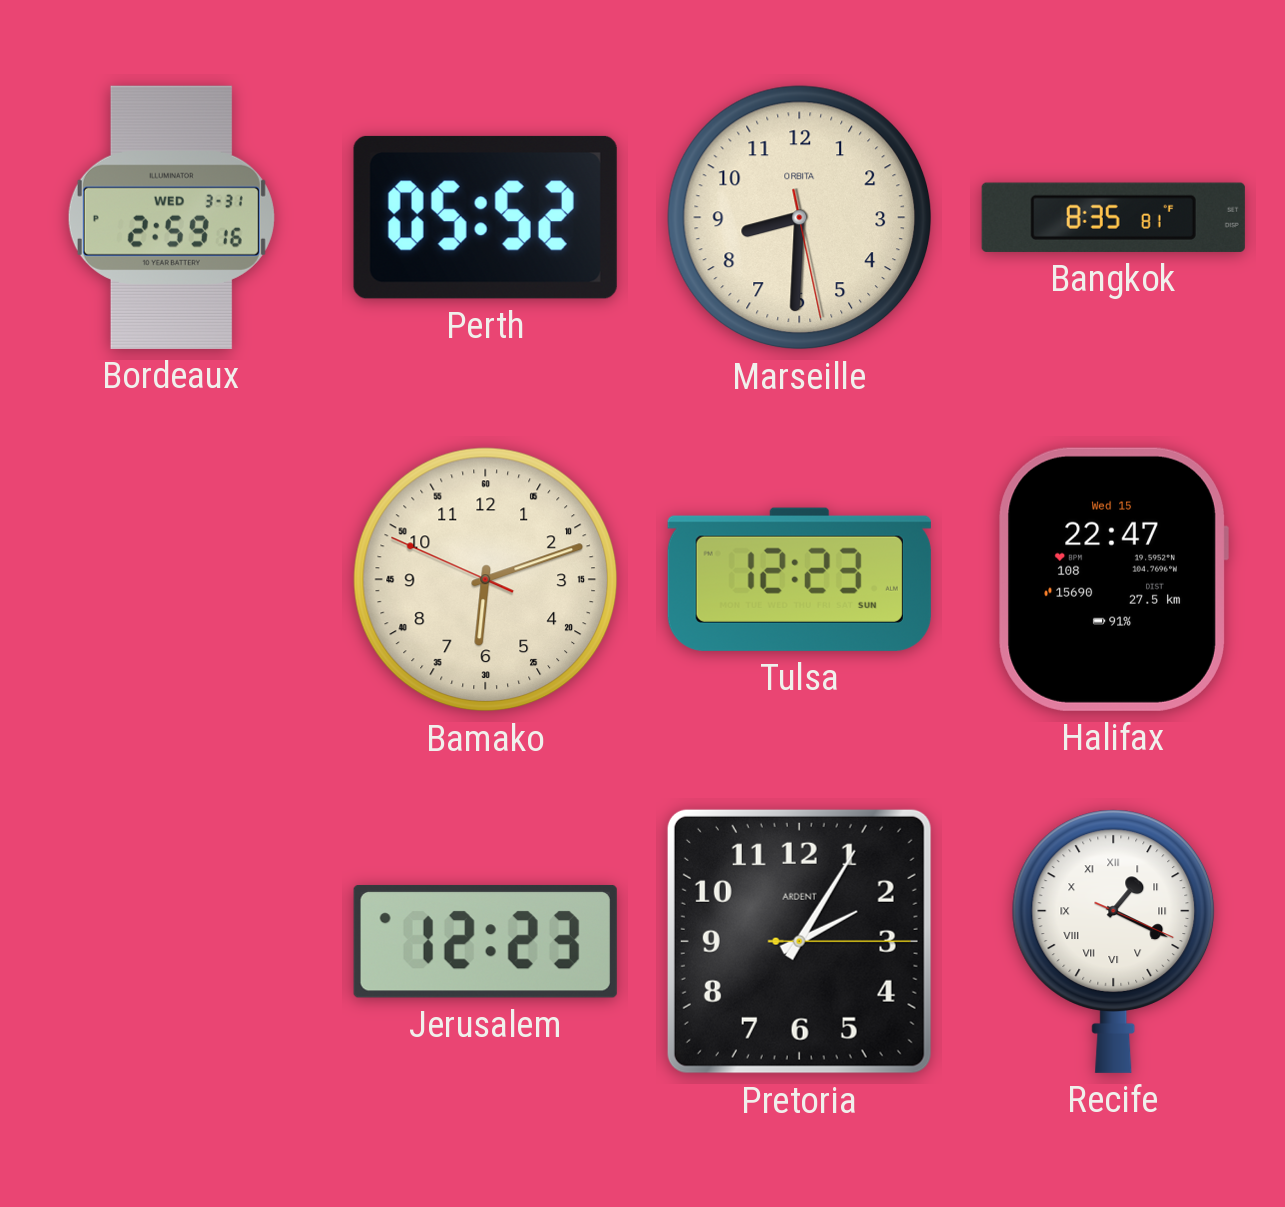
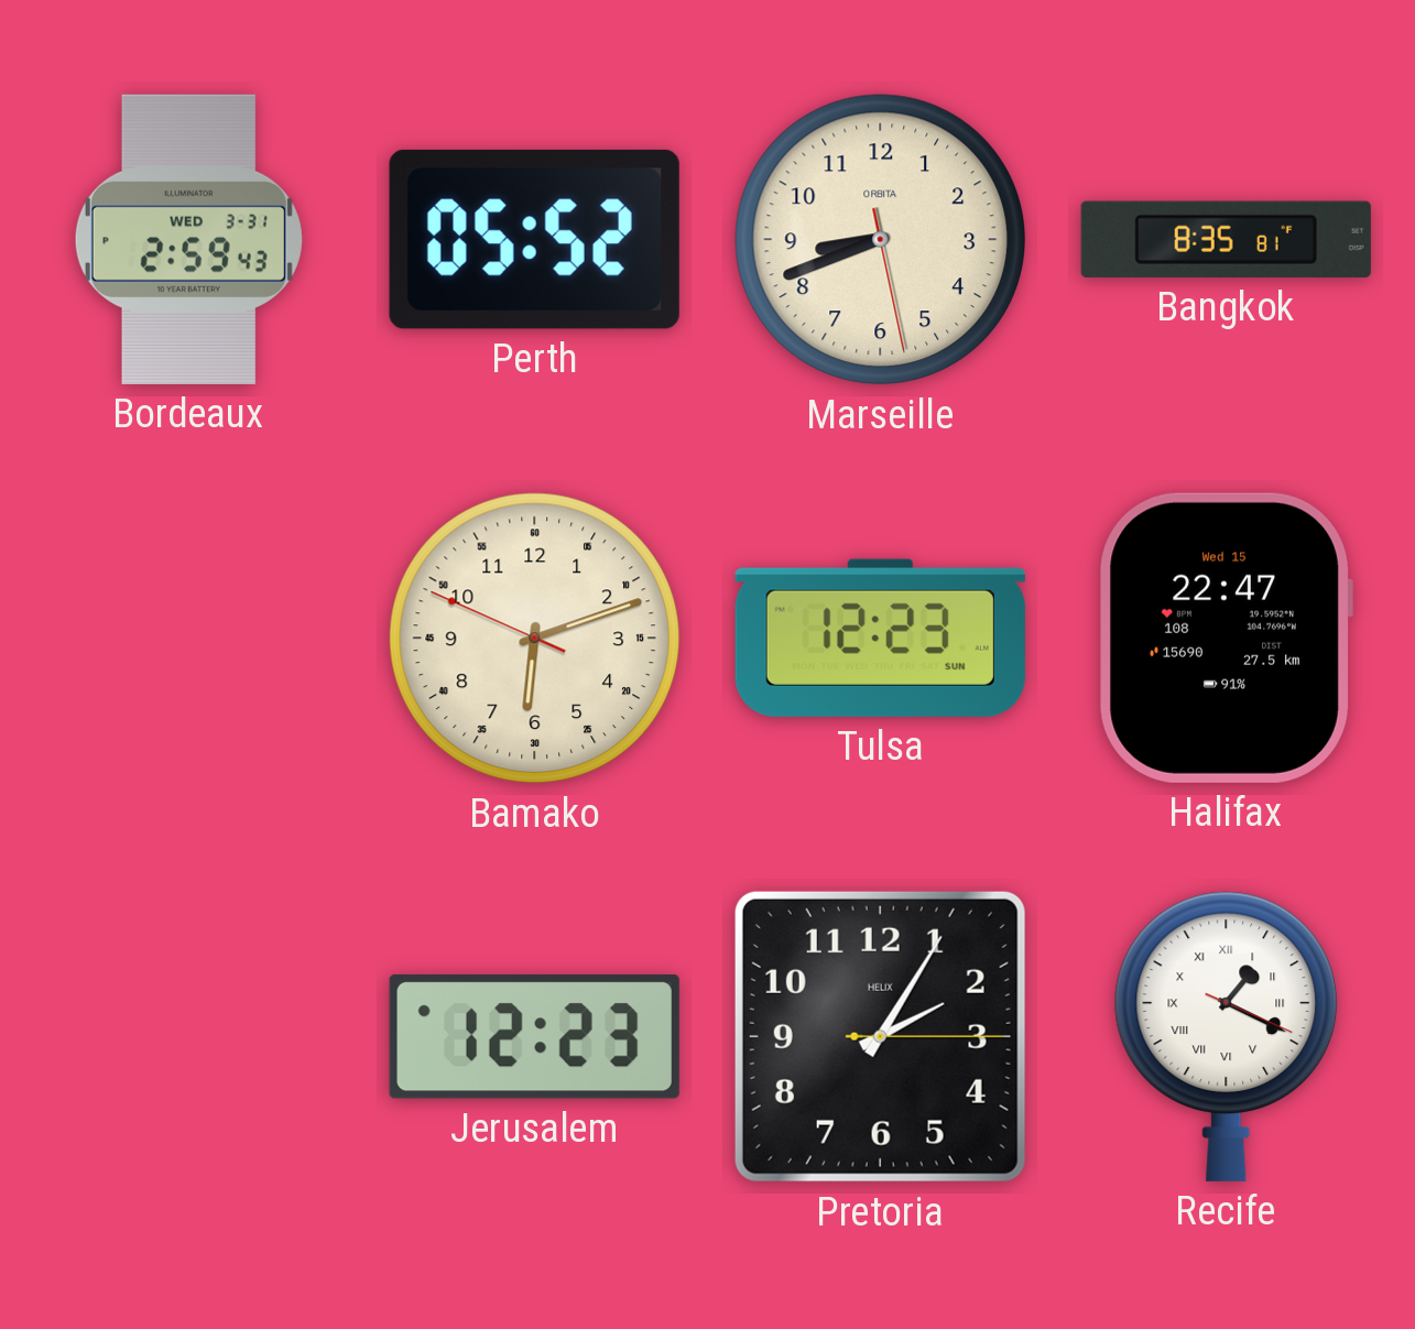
Bordeaux: 2:59:16 -> 2:59:43
Marseille: 8:30 -> 8:41
Pretoria brand: ARDENT -> HELIX
